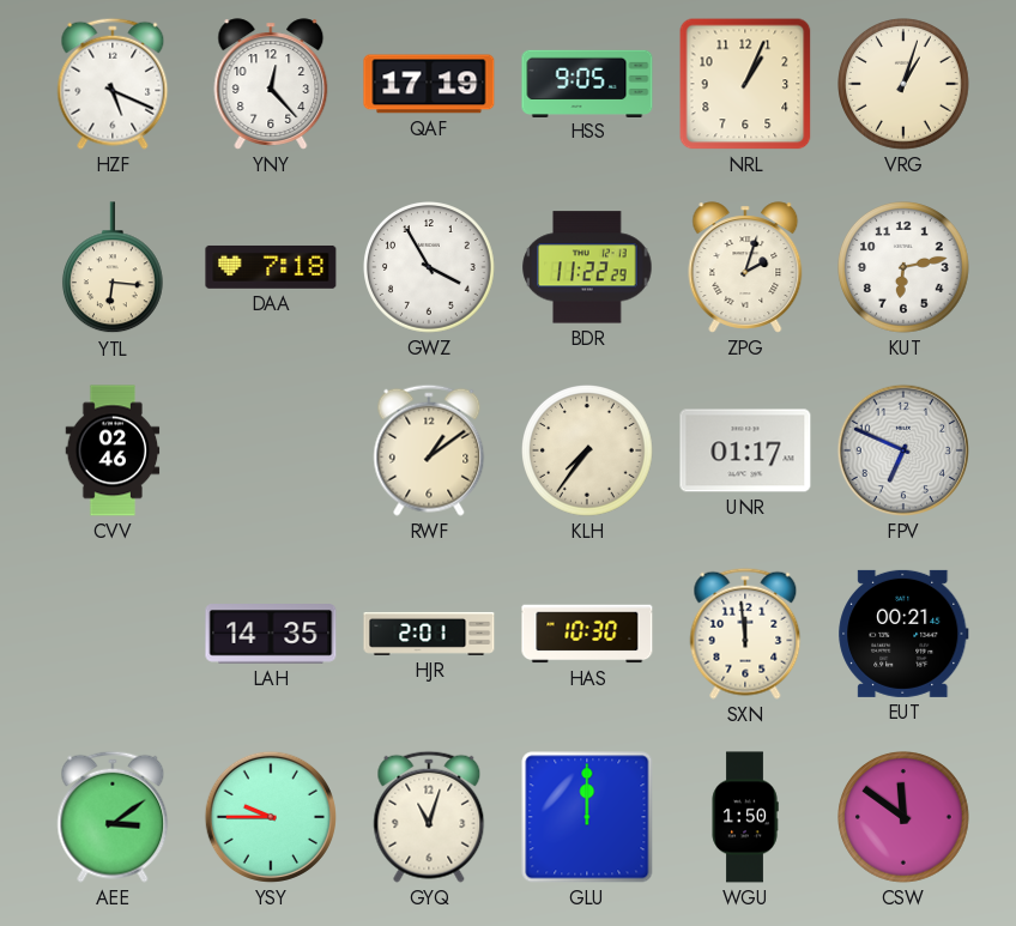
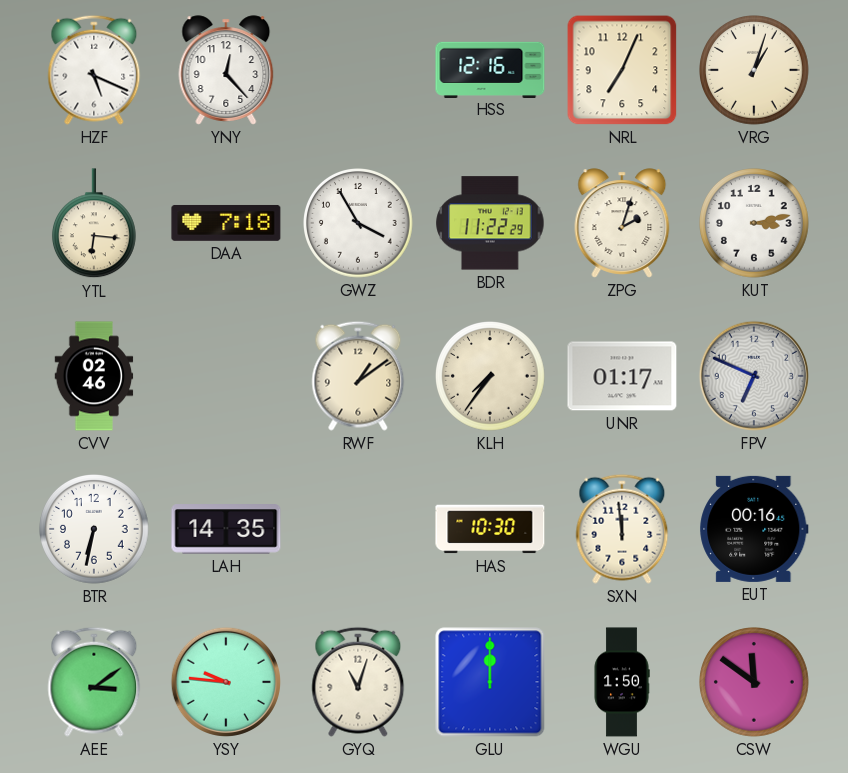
QAF: 17:19 -> none
HSS: 9:05 -> 12:16
NRL: 1:04 -> 7:04
KUT: 6:13 -> 3:13
BTR: none -> 6:32
HJR: 2:01 -> none
EUT: 00:21 -> 00:16
YSY: 9:45 -> 9:46
